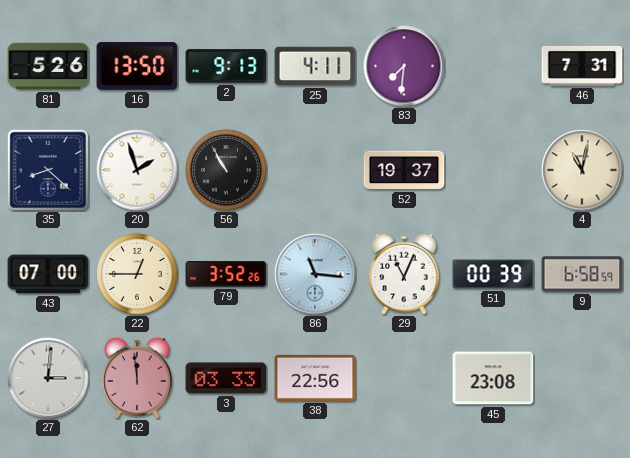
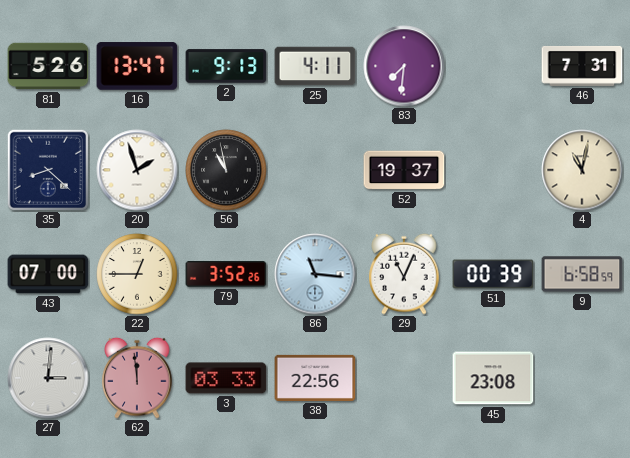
16: 13:50 -> 13:47
56: 10:55 -> 10:58
